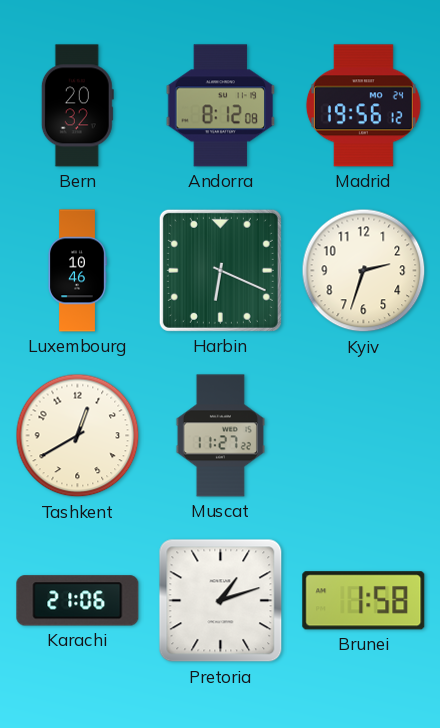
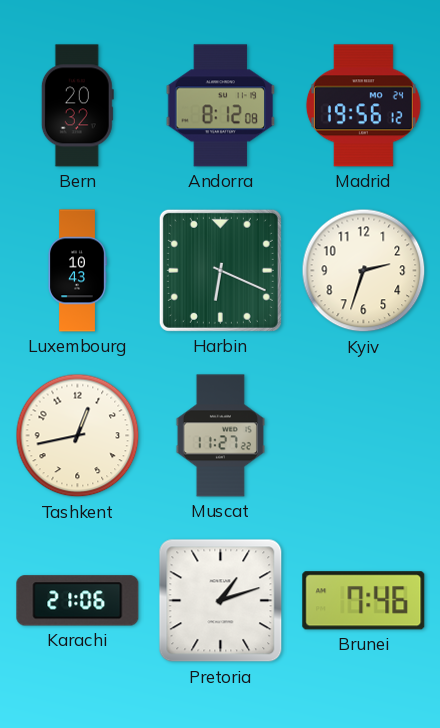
Luxembourg: 10:46 -> 10:43
Tashkent: 12:40 -> 12:43
Brunei: 1:58 -> 7:46
